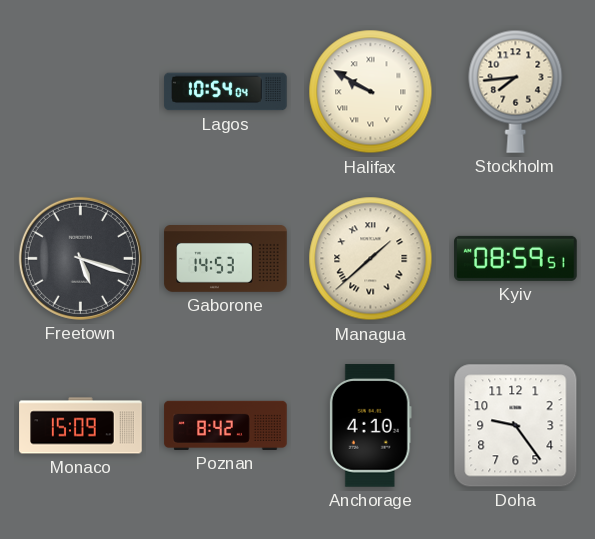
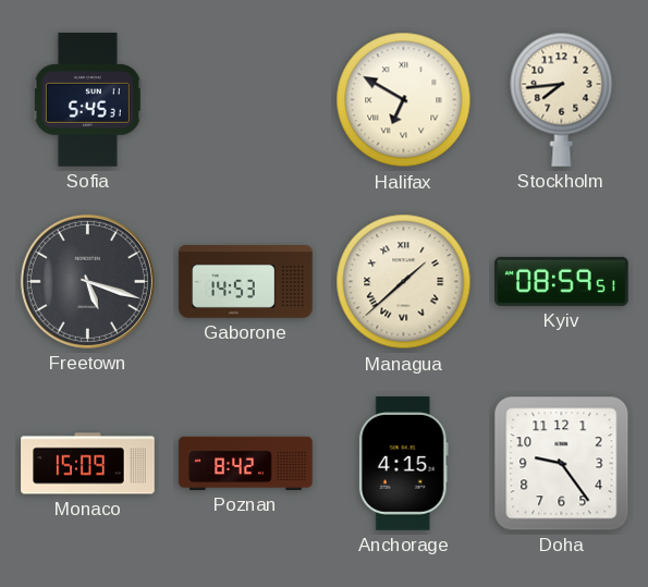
Sofia: none -> 5:45
Lagos: 10:54 -> none
Halifax: 9:50 -> 6:50
Anchorage: 4:10 -> 4:15
